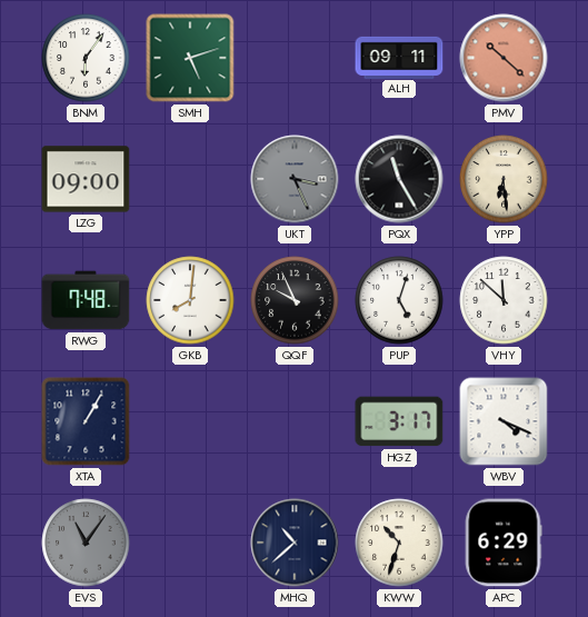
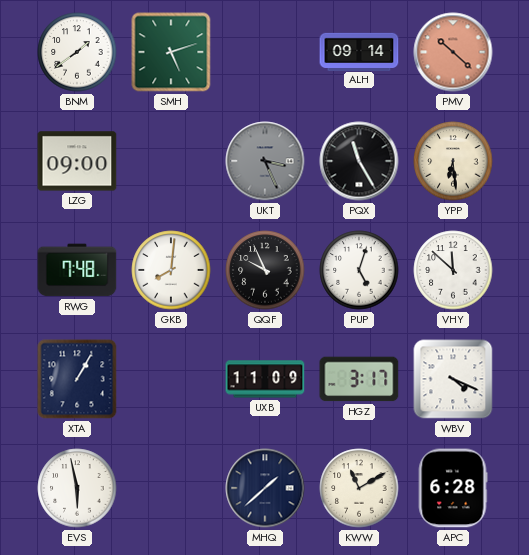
BNM: 6:06 -> 1:39
ALH: 09:11 -> 09:14
UXB: none -> 11:09
EVS: 11:06 -> 5:58
EVS dial: grey -> white
MHQ: 10:38 -> 1:38
KWW: 10:33 -> 11:10
APC: 6:29 -> 6:28
